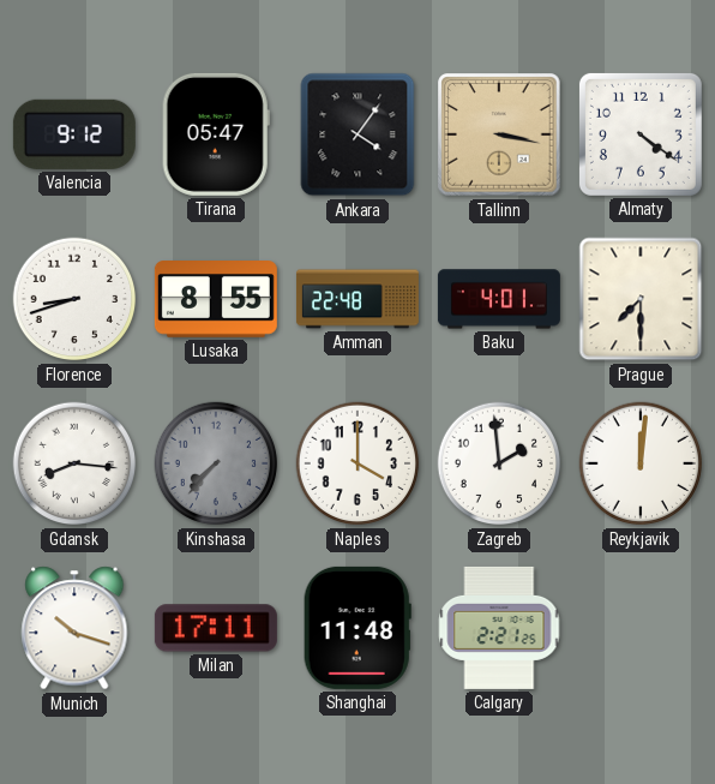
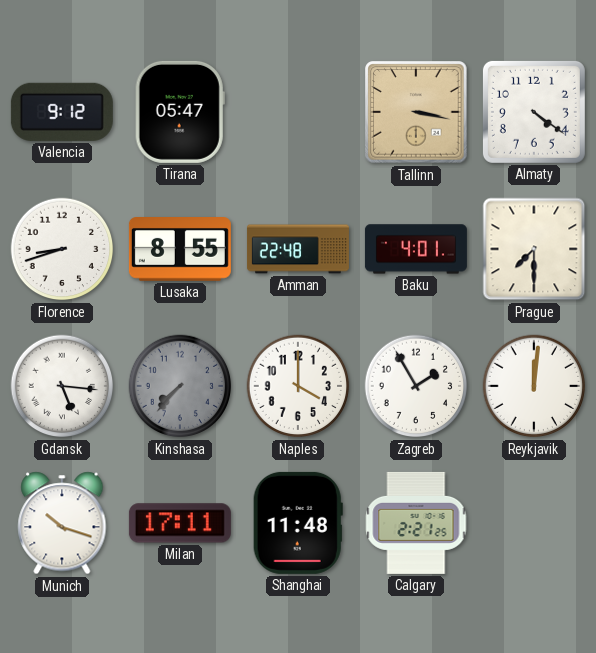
Ankara: 4:06 -> none
Gdansk: 8:16 -> 5:16
Zagreb: 1:59 -> 1:55
